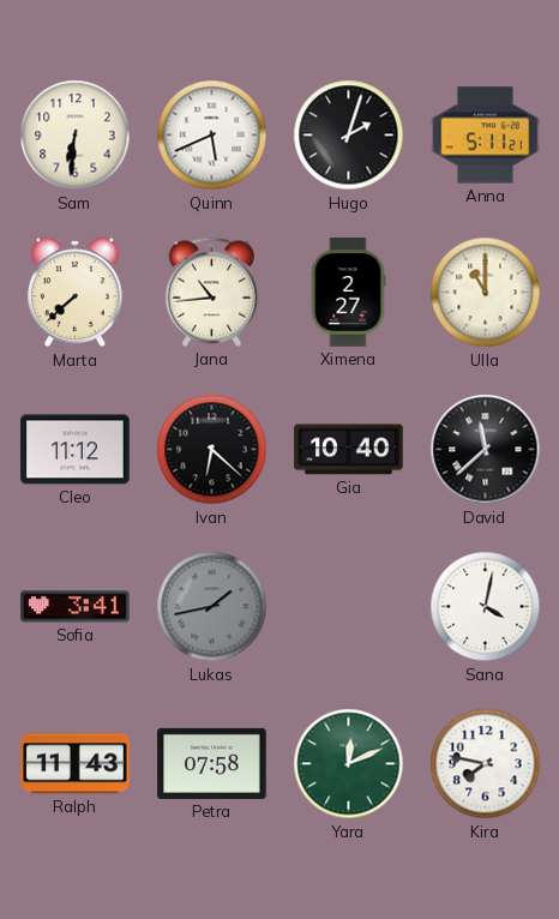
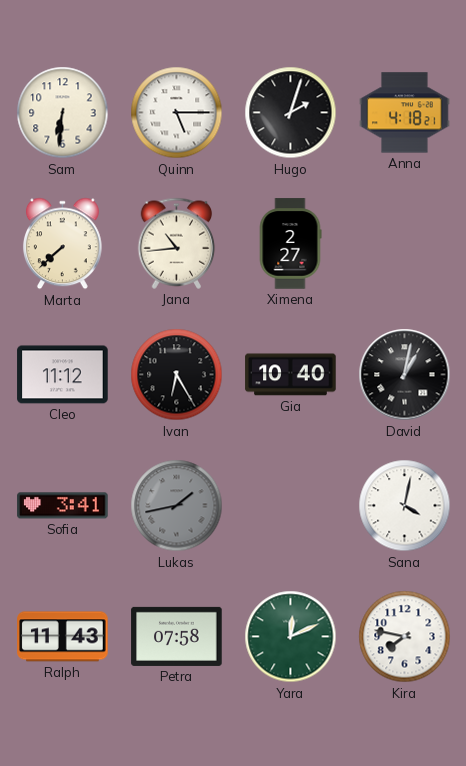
Quinn: 5:41 -> 5:15
Anna: 5:11 -> 4:18
Ulla: 11:00 -> none
Ivan: 6:22 -> 6:25
David: 11:38 -> 1:02
